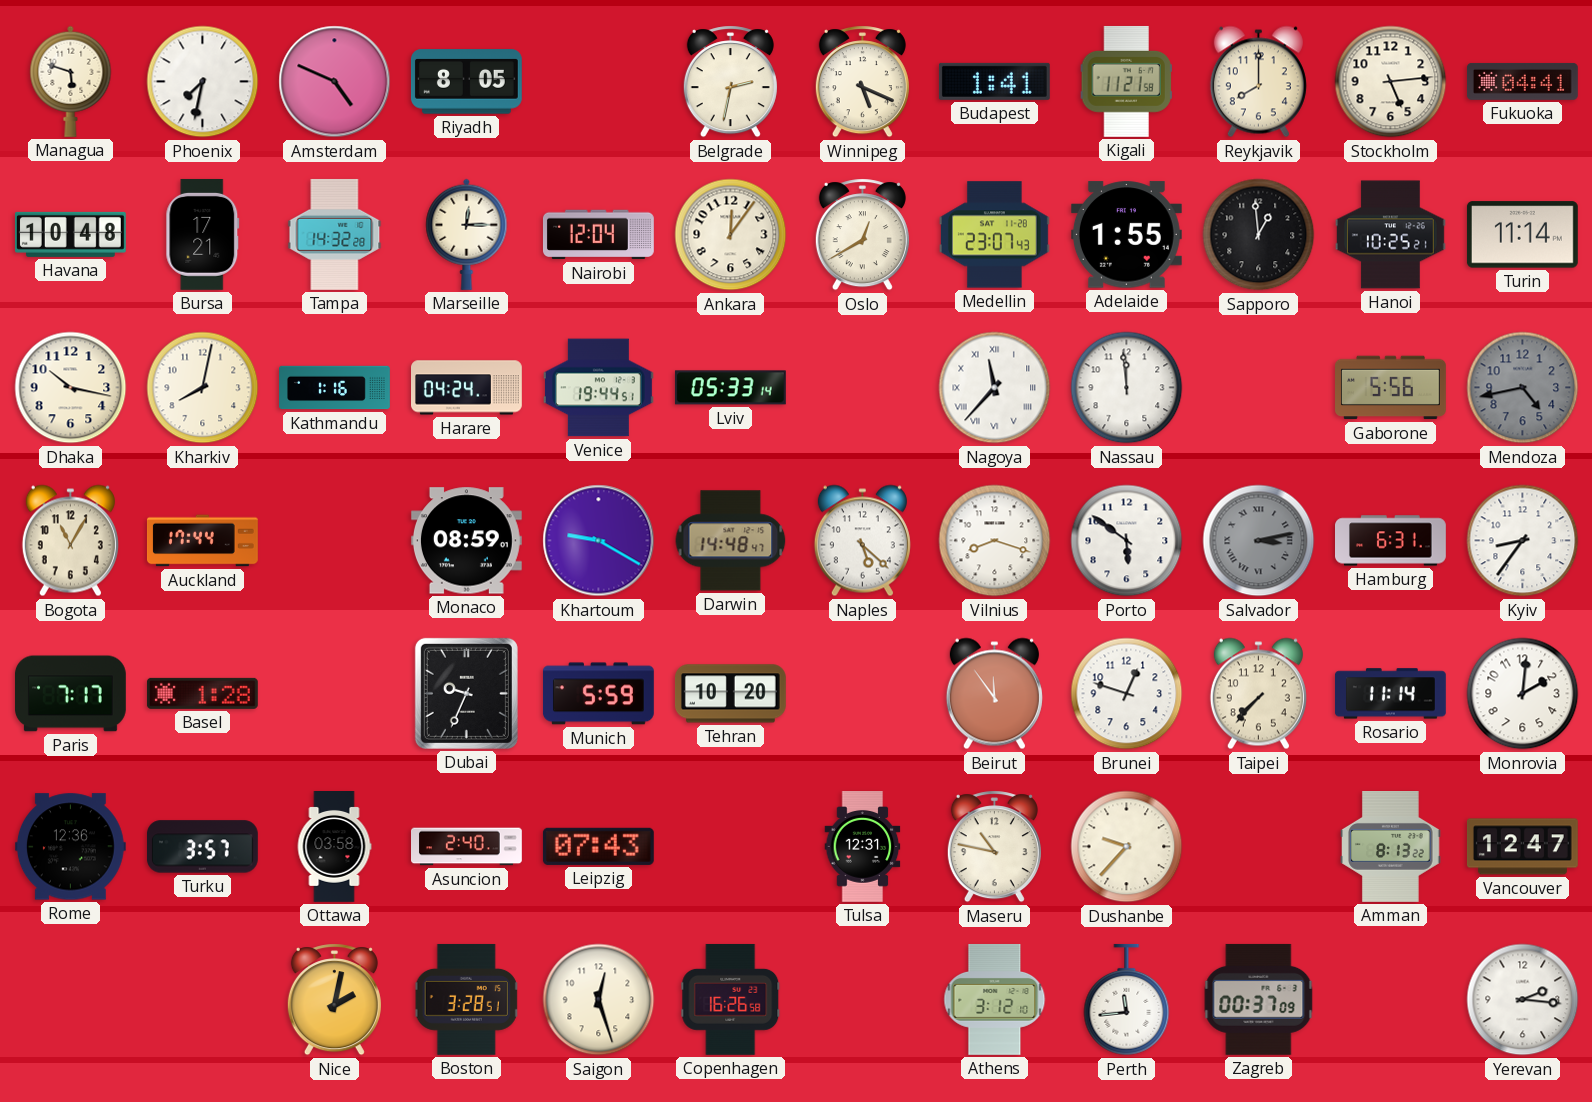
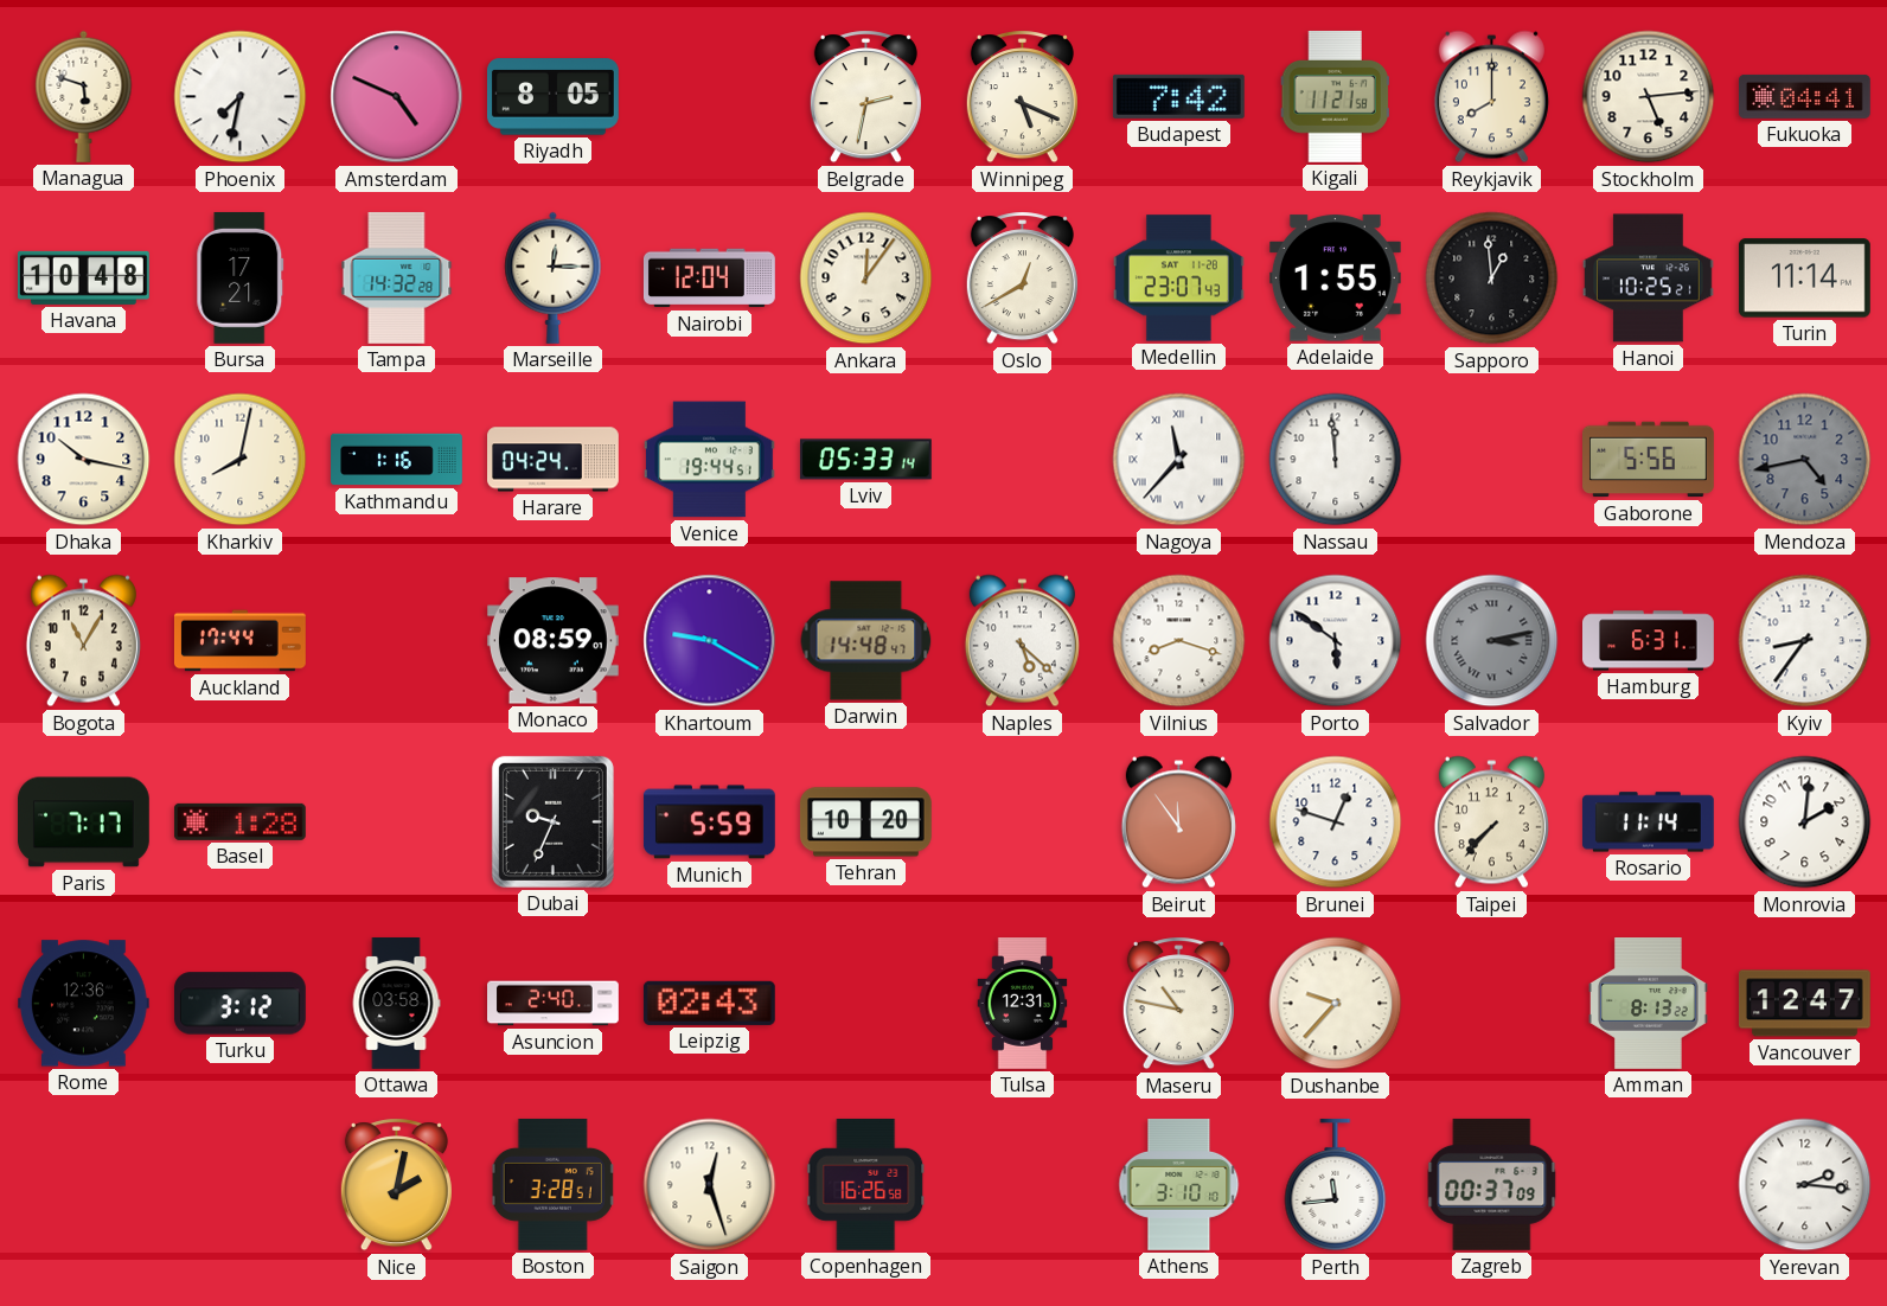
Budapest: 1:41 -> 7:42
Turku: 3:57 -> 3:12
Leipzig: 07:43 -> 02:43
Athens: 3:12 -> 3:10
